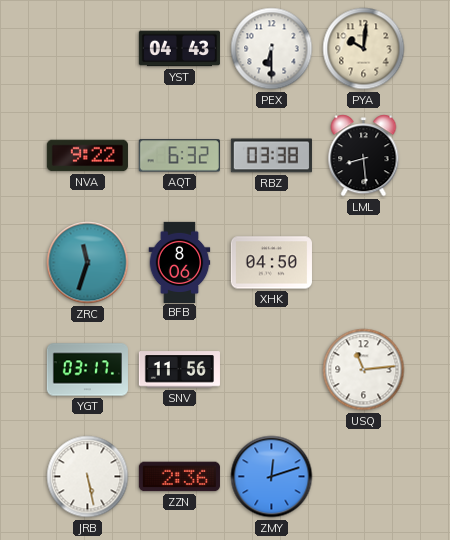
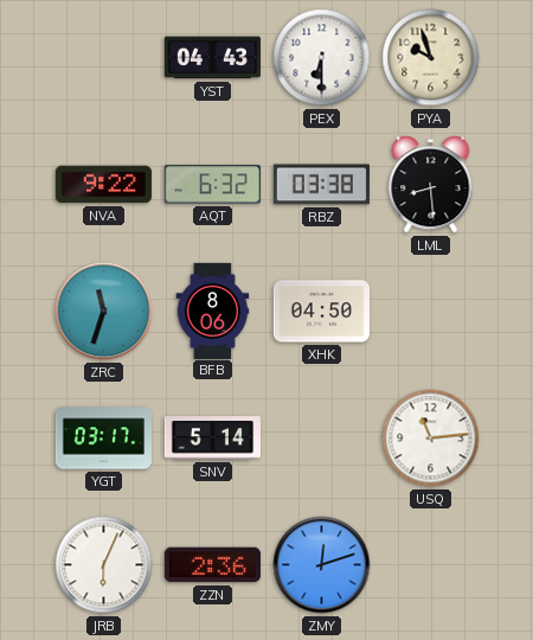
PYA: 10:01 -> 9:57
SNV: 11:56 -> 5:14
JRB: 5:28 -> 6:04
